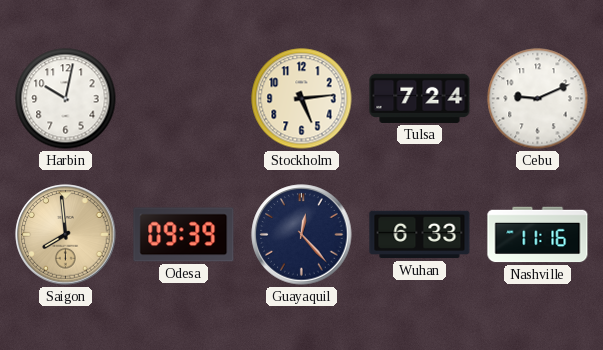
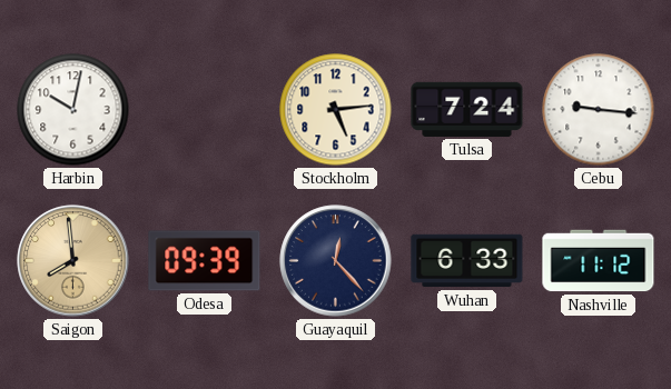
Cebu: 9:11 -> 9:16
Nashville: 11:16 -> 11:12
